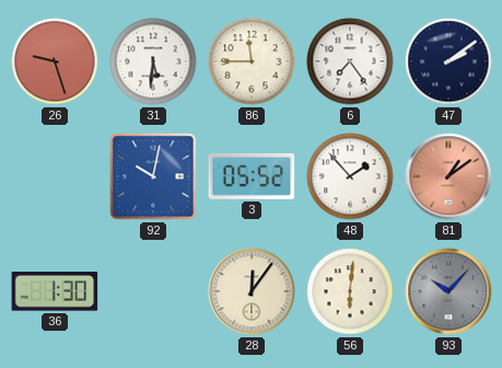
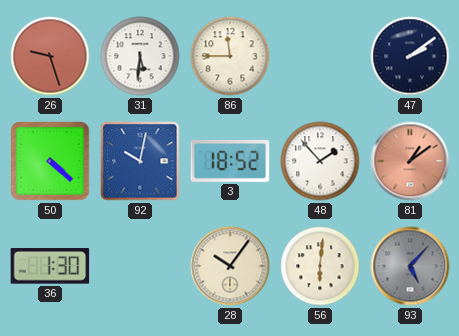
6: 7:24 -> none
50: none -> 4:22
3: 05:52 -> 18:52
28: 12:06 -> 10:06
93: 10:07 -> 5:07
